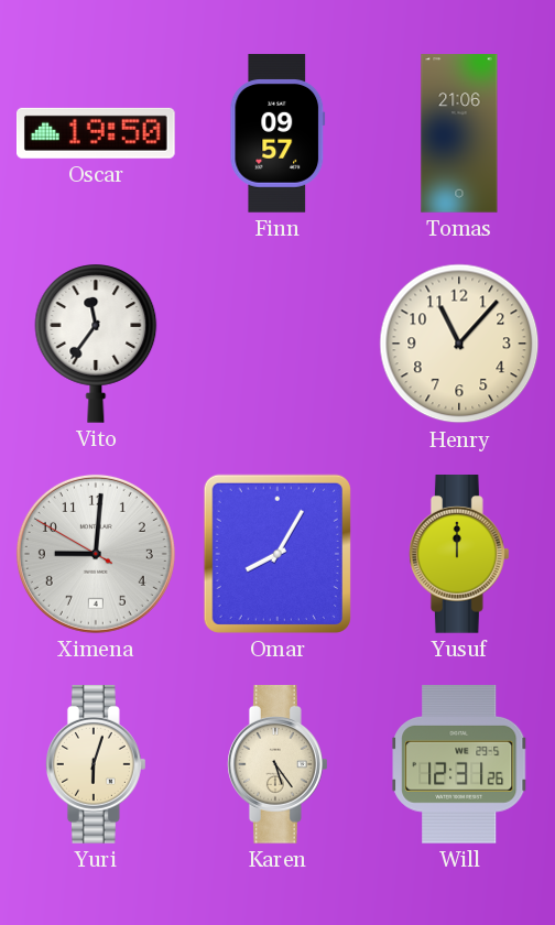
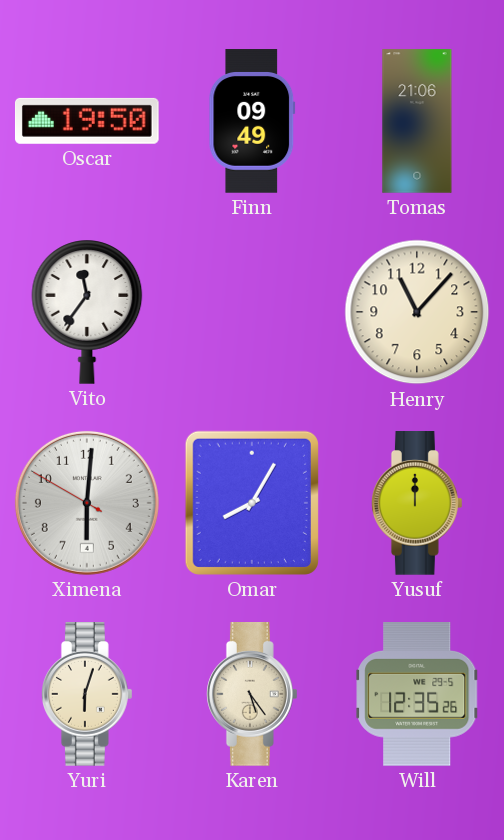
Finn: 09:57 -> 09:49
Ximena: 9:00 -> 6:00
Will: 12:31 -> 12:35
